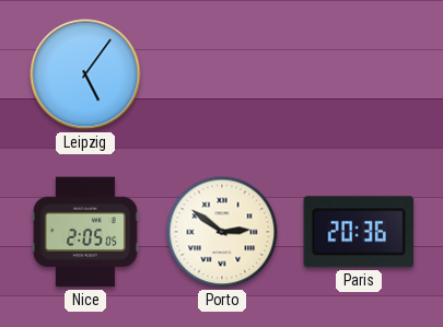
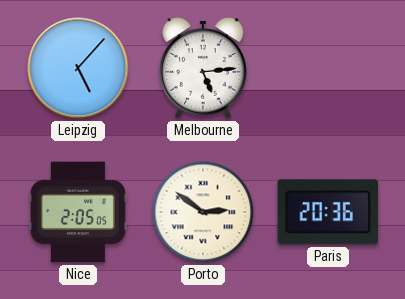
Leipzig: 5:06 -> 5:07
Melbourne: none -> 5:14
